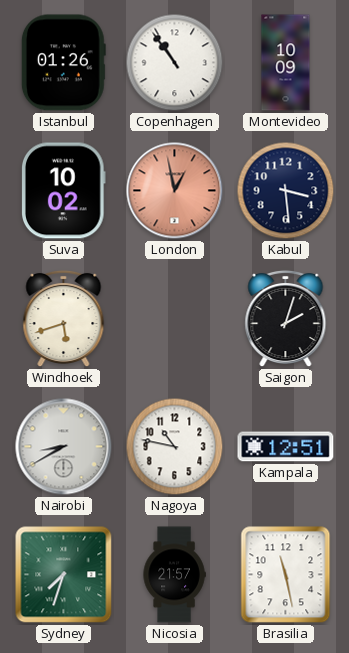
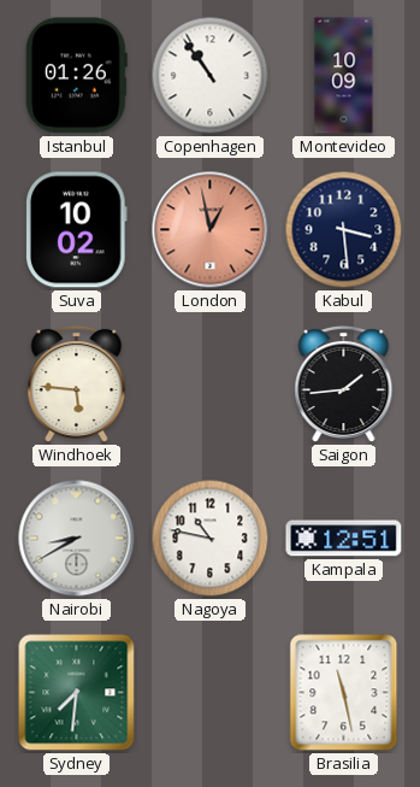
Windhoek: 5:42 -> 5:46
Saigon: 2:03 -> 1:44
Sydney: 7:33 -> 7:31
Nicosia: 21:57 -> none
